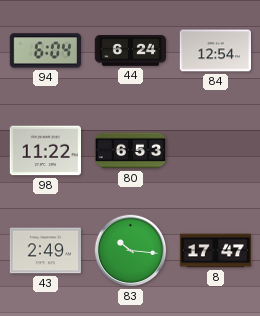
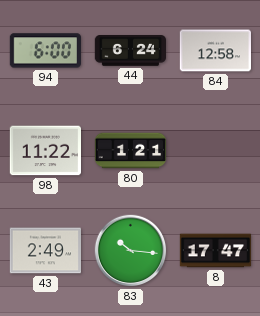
94: 6:04 -> 6:00
84: 12:54 -> 12:58
80: 6:53 -> 1:21
